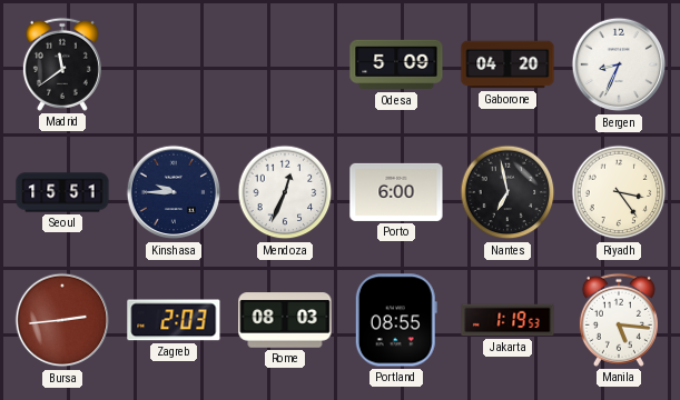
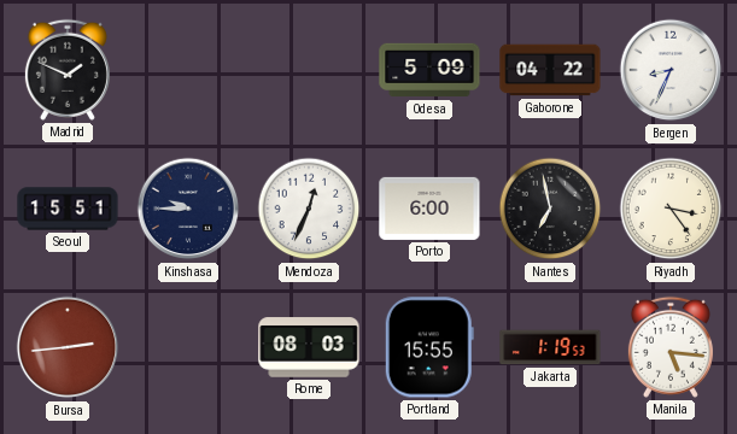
Madrid: 11:39 -> 1:49
Gaborone: 04:20 -> 04:22
Zagreb: 2:03 -> none
Portland: 08:55 -> 15:55
